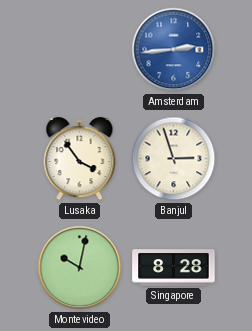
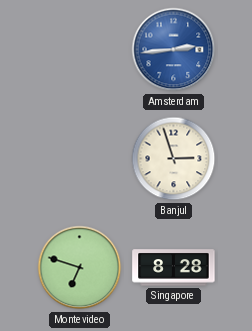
Lusaka: 3:54 -> none
Montevideo: 10:02 -> 6:48
